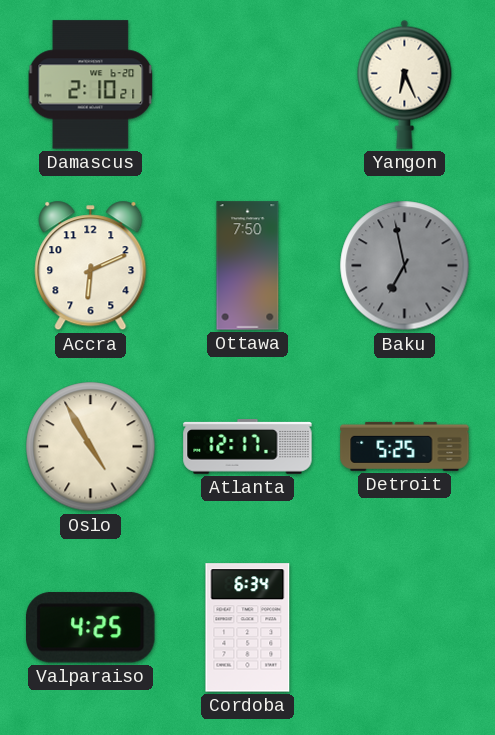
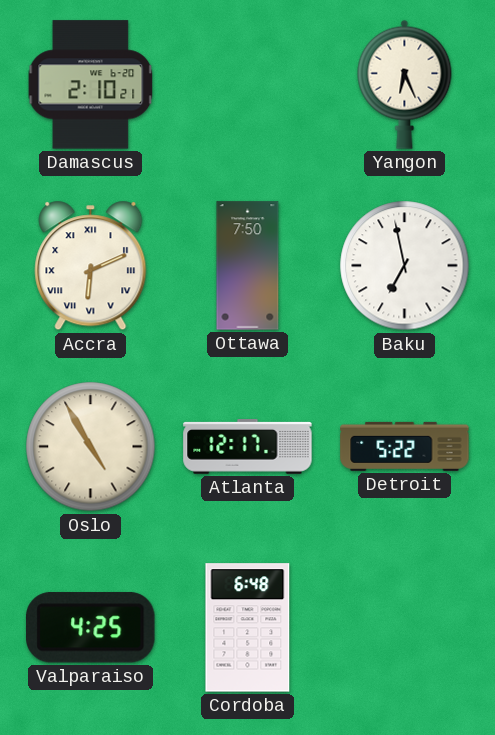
Accra numerals: Arabic -> Roman
Baku dial: grey -> white
Detroit: 5:25 -> 5:22
Cordoba: 6:34 -> 6:48
